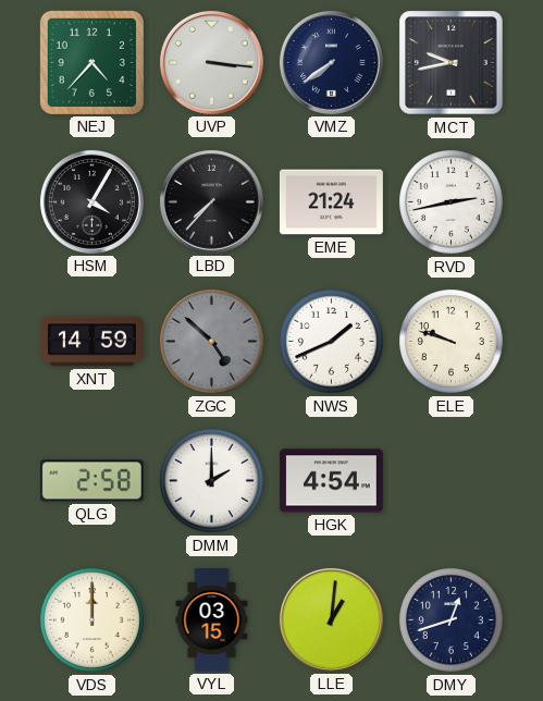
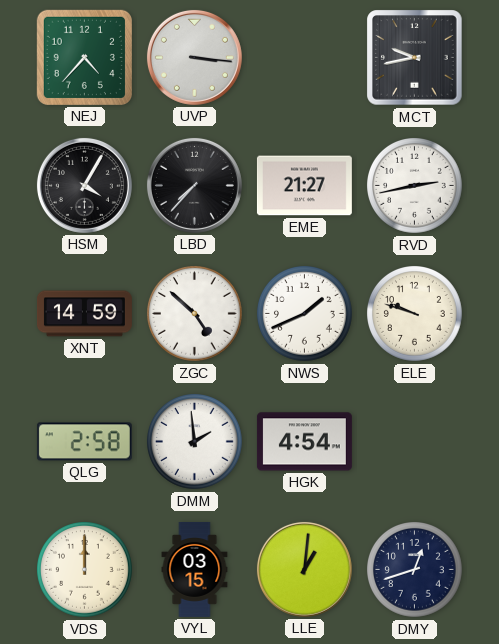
VMZ: 7:39 -> none
EME: 21:24 -> 21:27
ZGC dial: grey -> white
DMM: 2:00 -> 1:59
